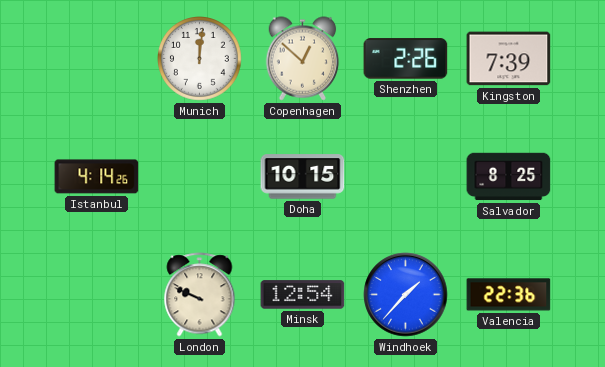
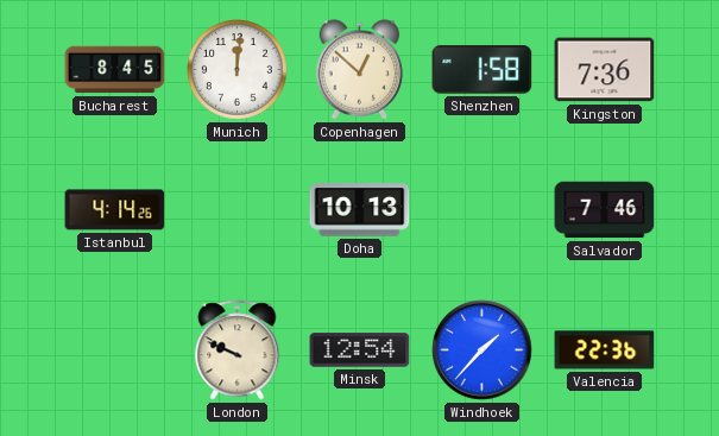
Bucharest: none -> 8:45
Shenzhen: 2:26 -> 1:58
Kingston: 7:39 -> 7:36
Doha: 10:15 -> 10:13
Salvador: 8:25 -> 7:46
